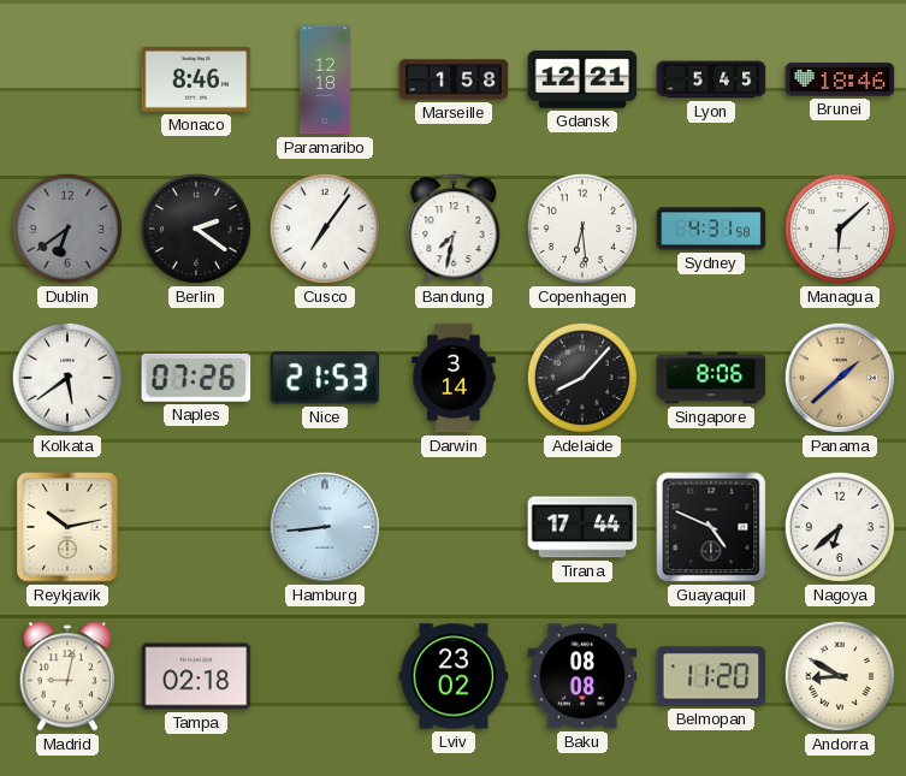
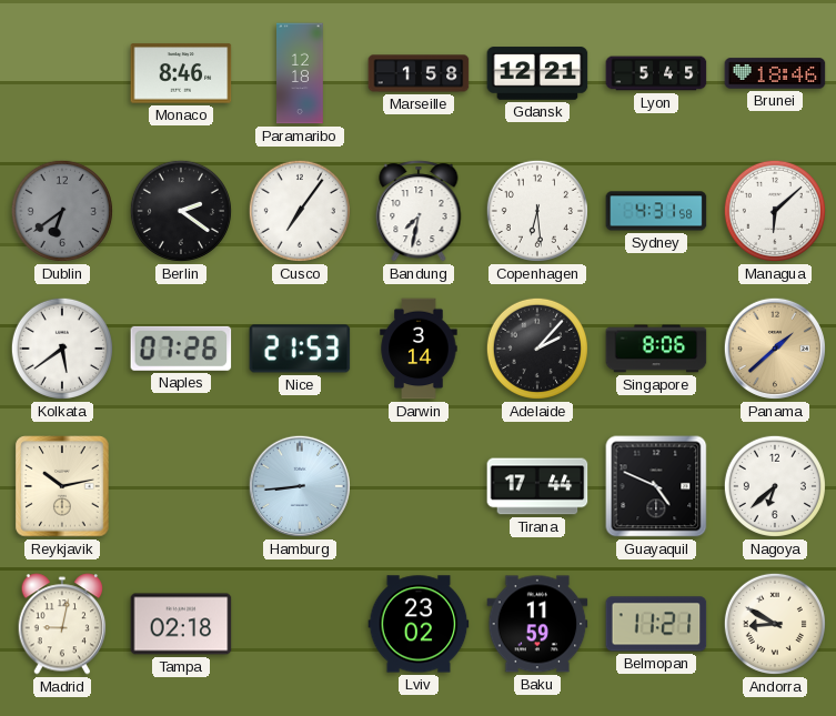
Adelaide: 8:07 -> 2:07
Baku: 08:08 -> 11:59
Belmopan: 11:20 -> 11:21
